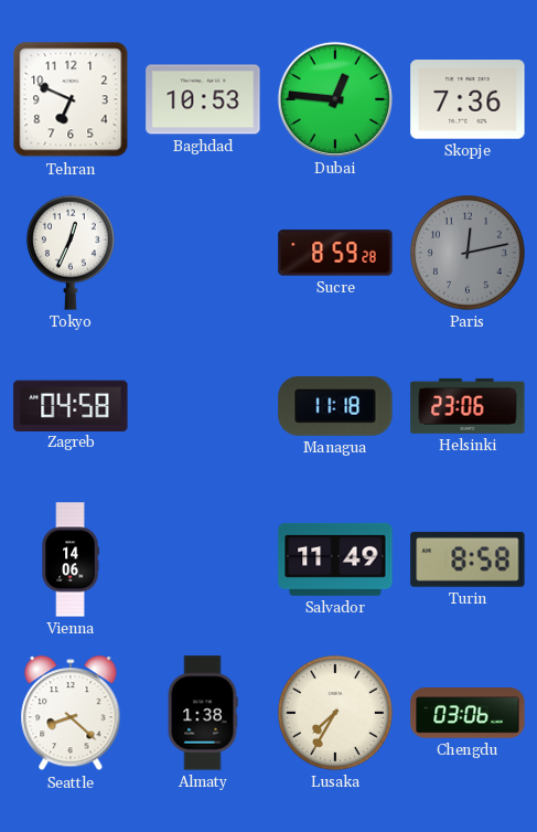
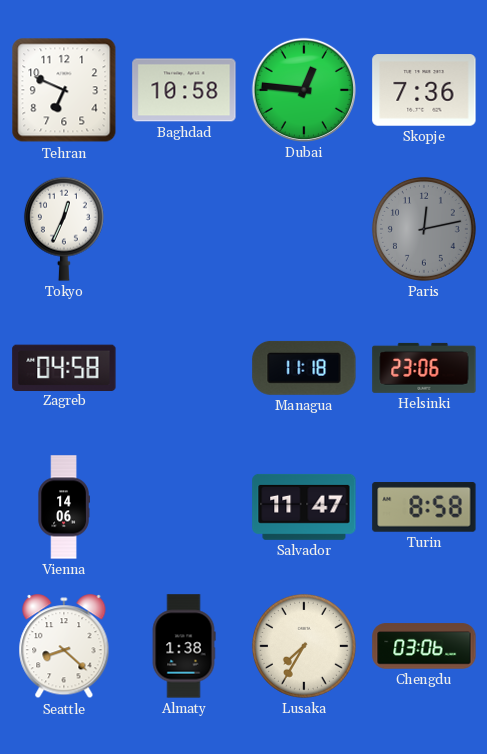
Baghdad: 10:53 -> 10:58
Sucre: 8:59 -> none
Salvador: 11:49 -> 11:47
